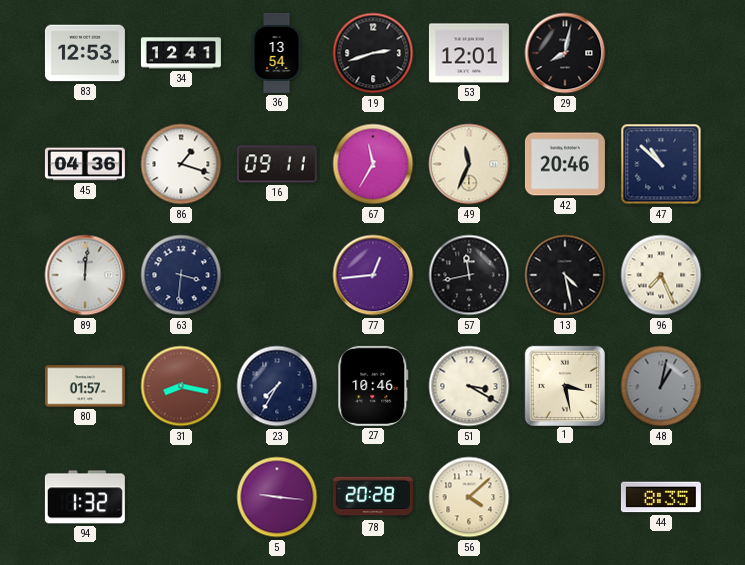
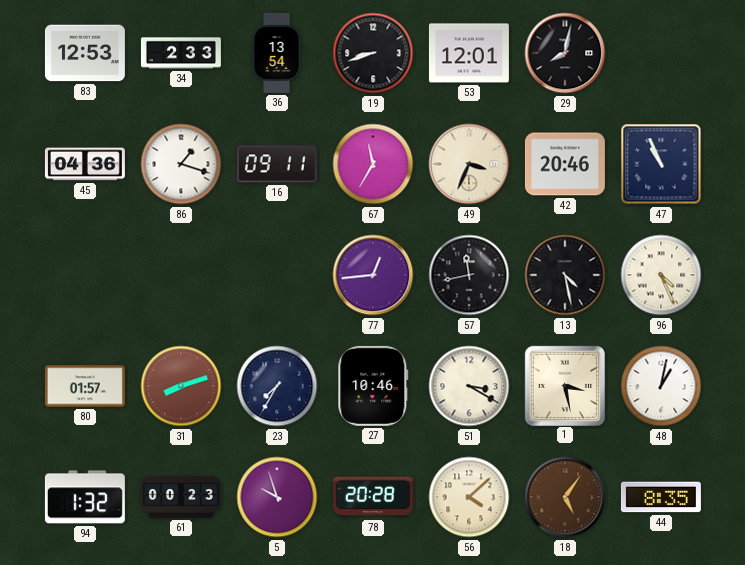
34: 12:41 -> 2:33
19: 2:42 -> 8:42
49: 11:34 -> 3:34
47: 10:52 -> 10:56
89: 12:01 -> none
63: 3:31 -> none
96: 7:26 -> 4:26
31: 8:17 -> 8:12
48 dial: grey -> white
61: none -> 00:23
5: 9:16 -> 9:57
18: none -> 5:06
